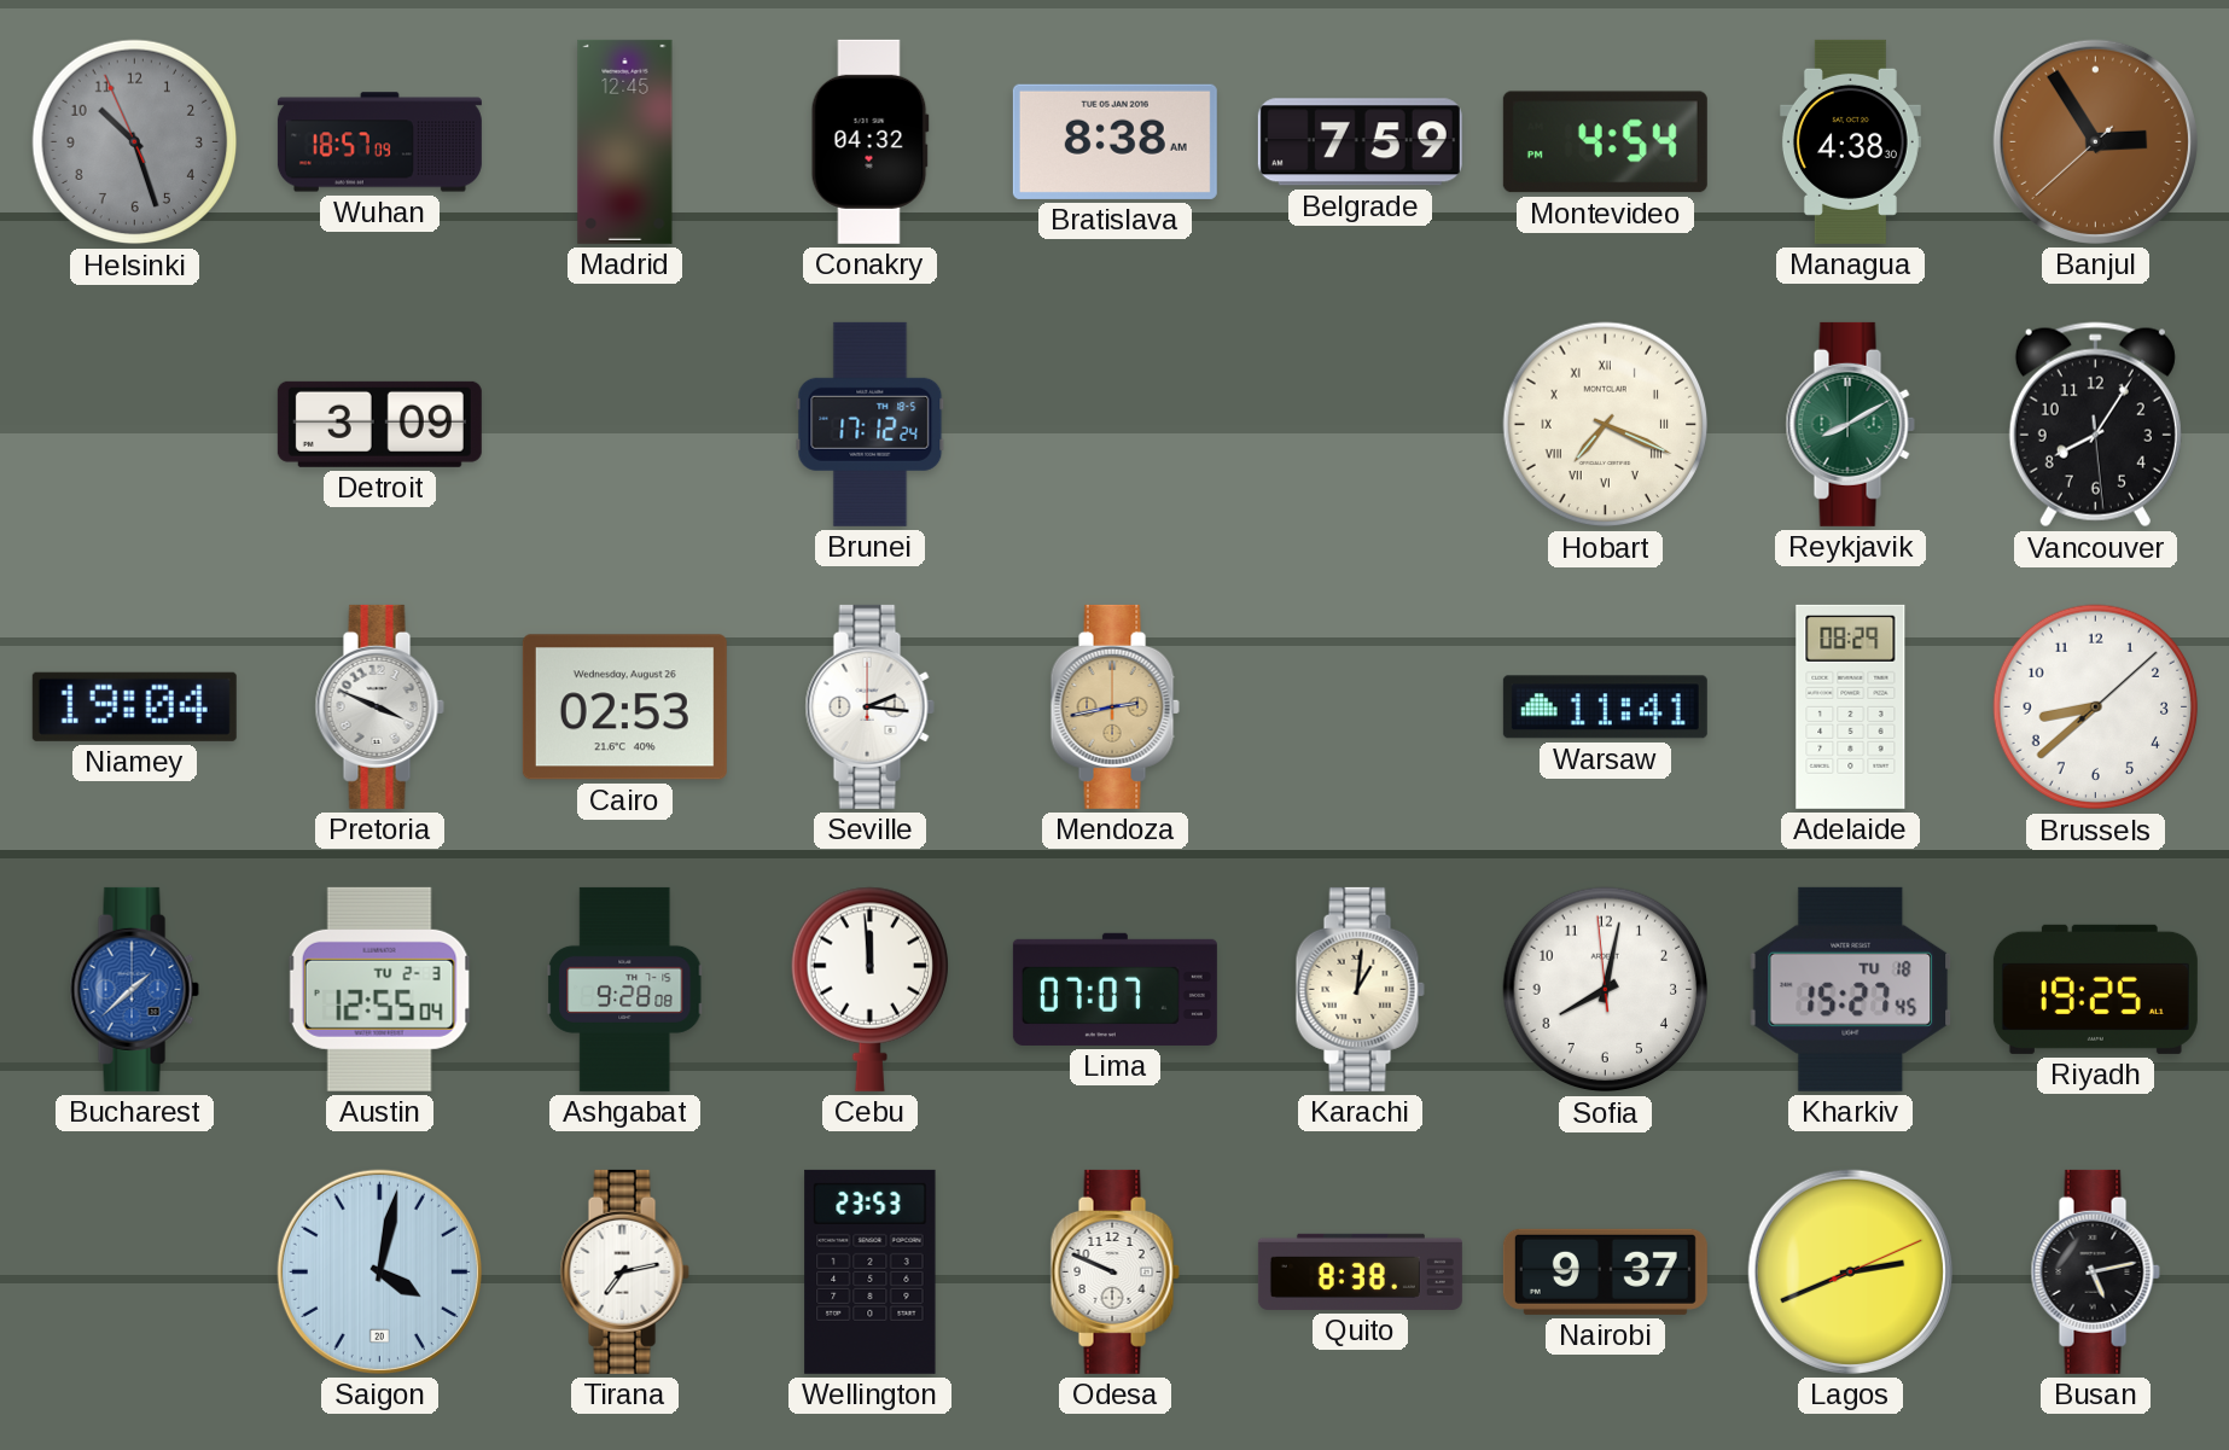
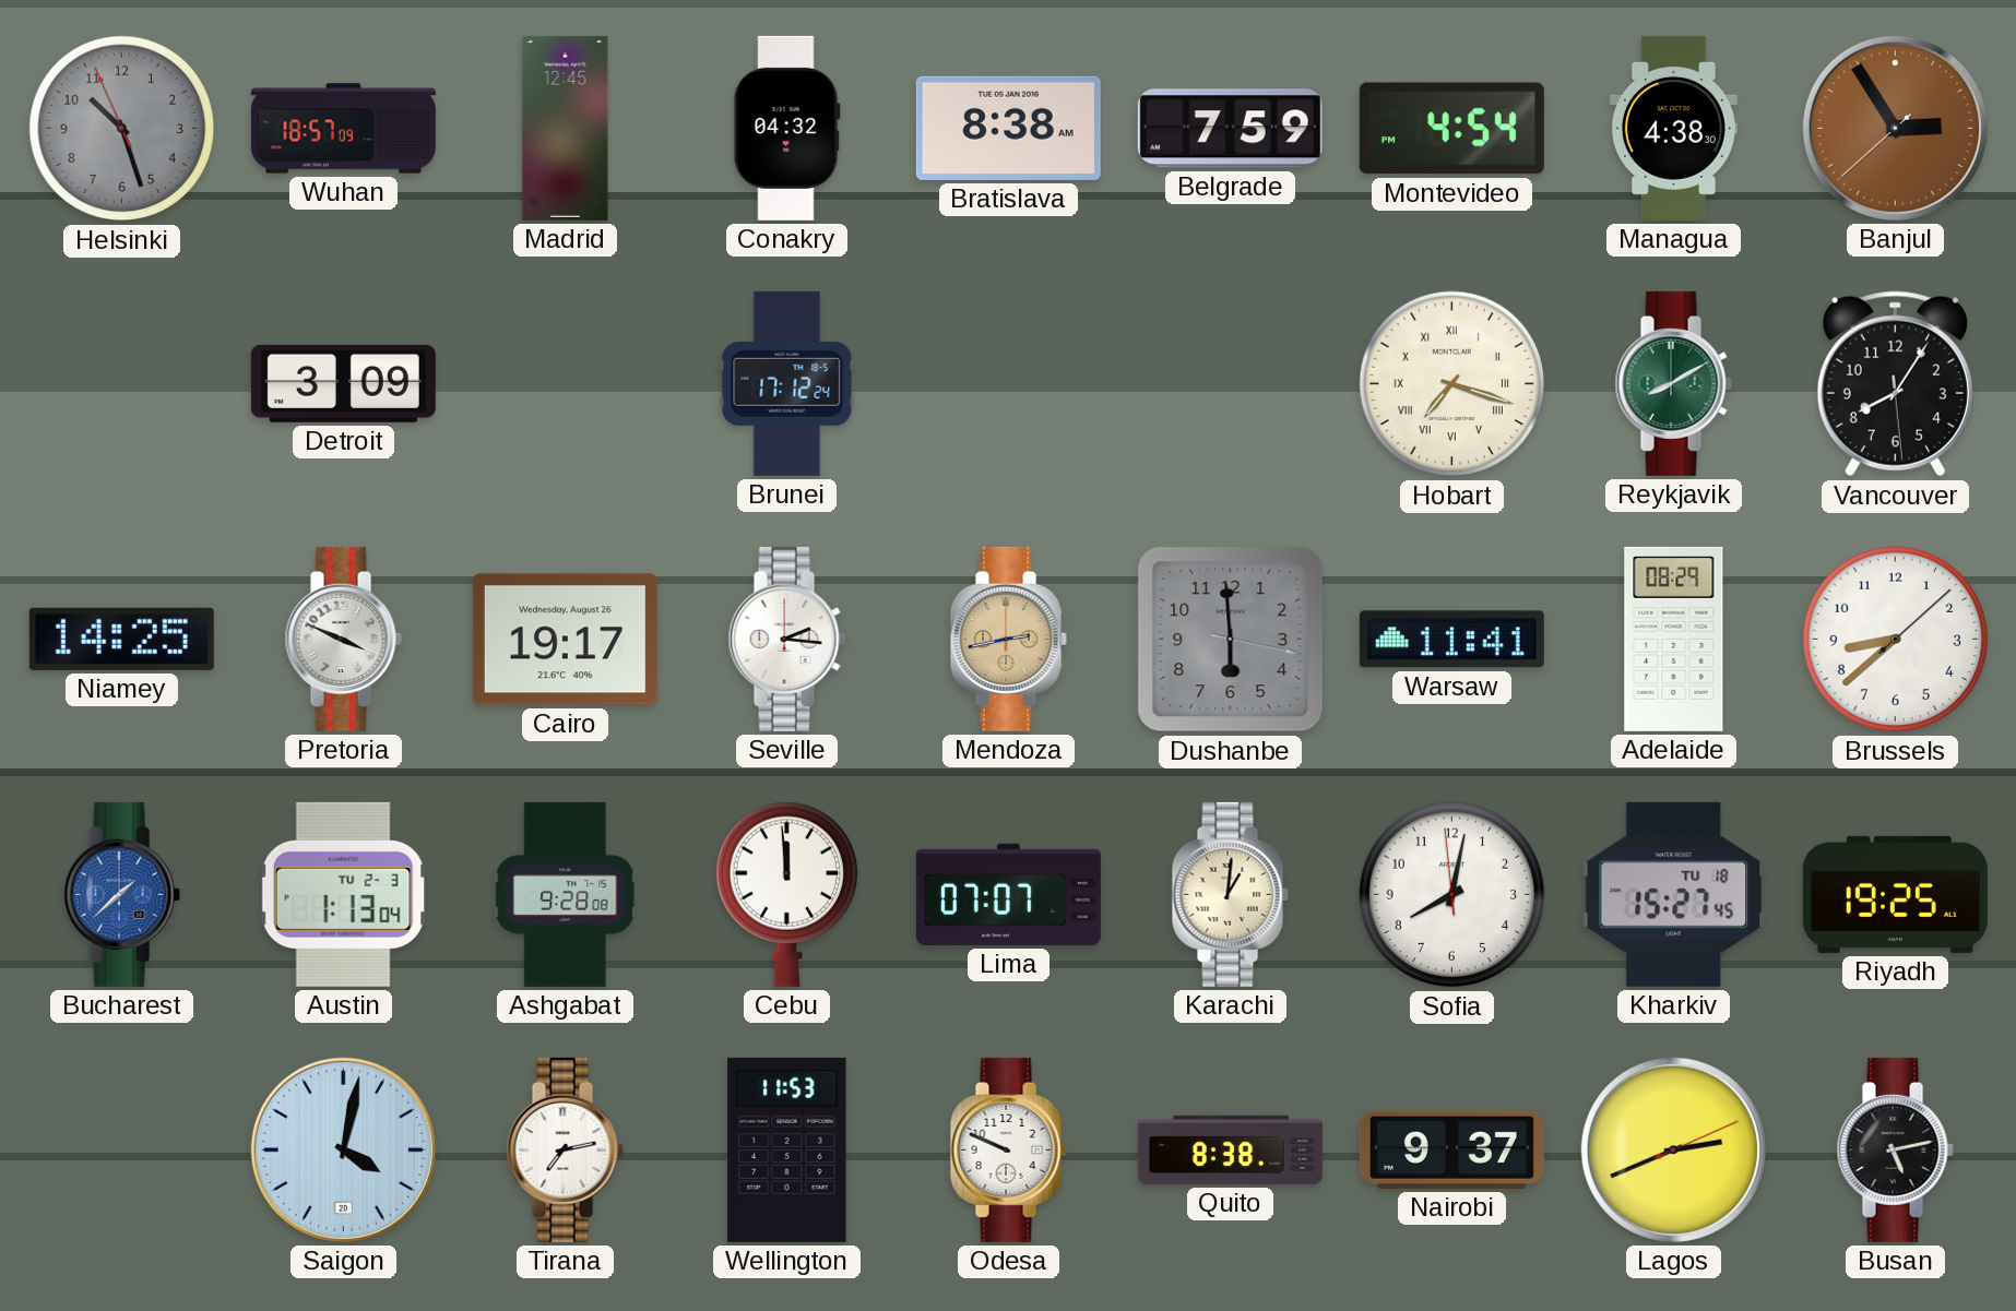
Hobart: 7:19 -> 7:18
Niamey: 19:04 -> 14:25
Cairo: 02:53 -> 19:17
Dushanbe: none -> 5:59
Austin: 12:55 -> 1:13
Wellington: 23:53 -> 11:53
